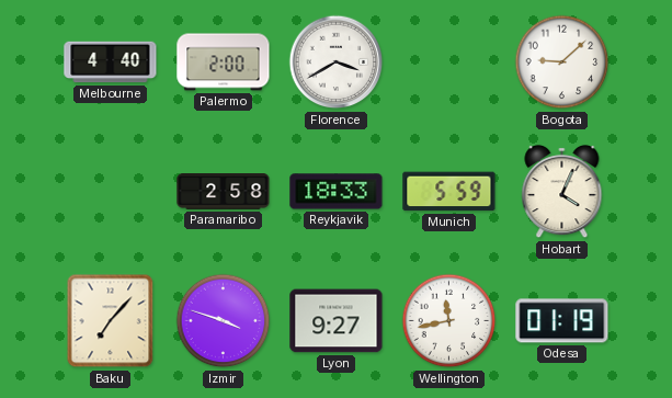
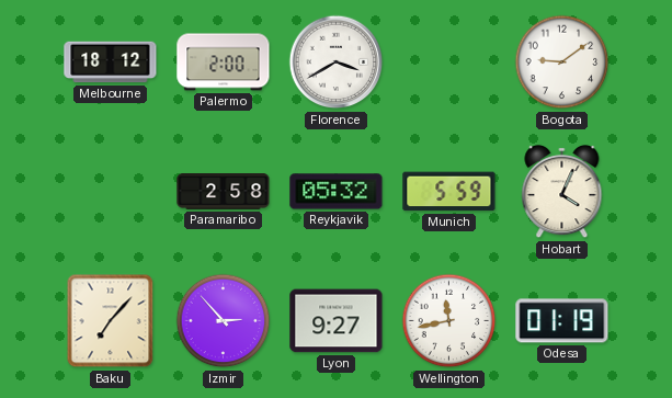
Melbourne: 4:40 -> 18:12
Bogota: 9:08 -> 9:09
Reykjavik: 18:33 -> 05:32
Izmir: 3:48 -> 2:53
